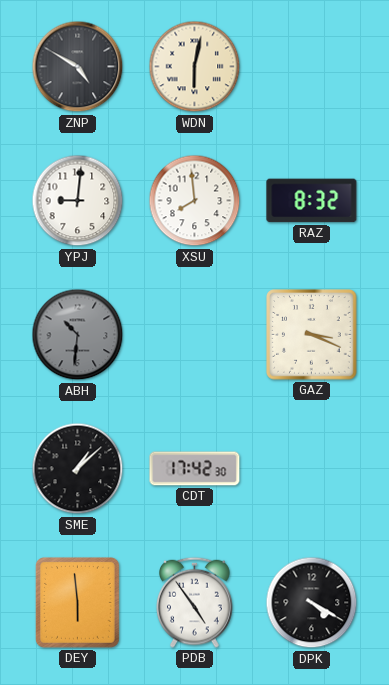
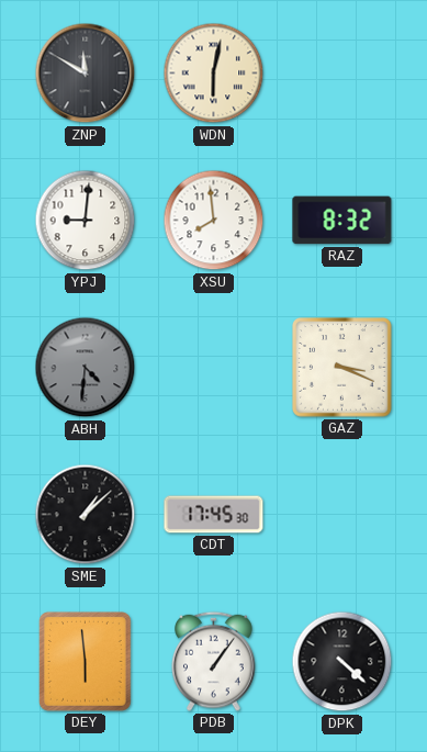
ZNP: 4:50 -> 11:50
ABH: 10:31 -> 4:31
CDT: 17:42 -> 17:45
PDB: 4:54 -> 1:06
DPK: 4:20 -> 4:22
